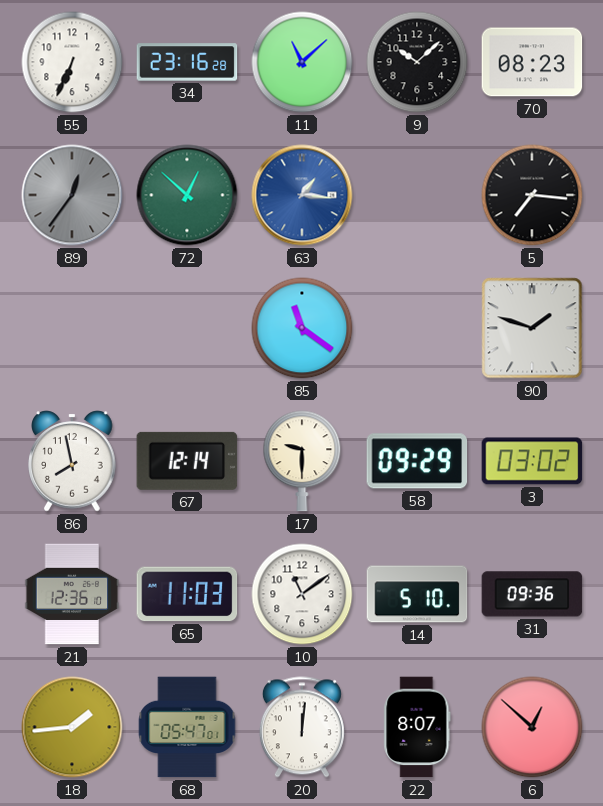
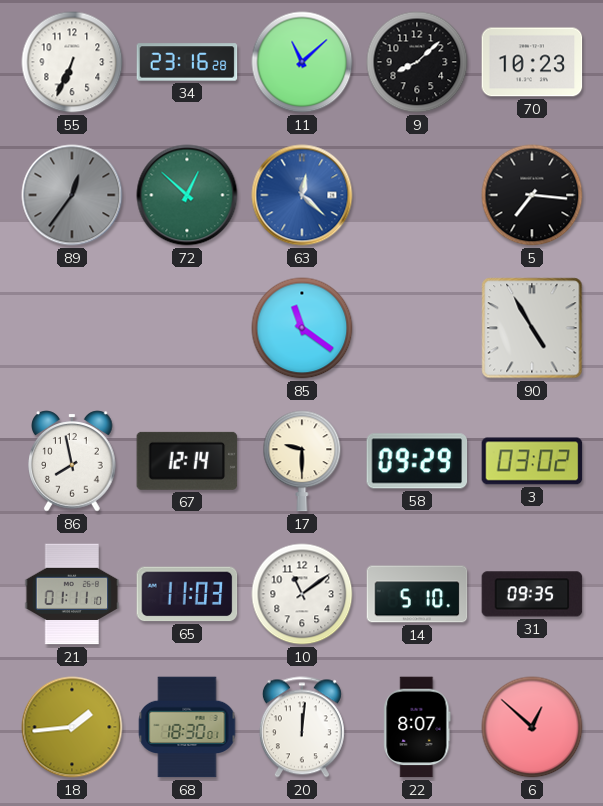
9: 10:08 -> 8:08
70: 08:23 -> 10:23
63: 1:16 -> 12:22
90: 1:48 -> 4:55
21: 12:36 -> 01:11
31: 09:36 -> 09:35
68: 05:47 -> 18:30
